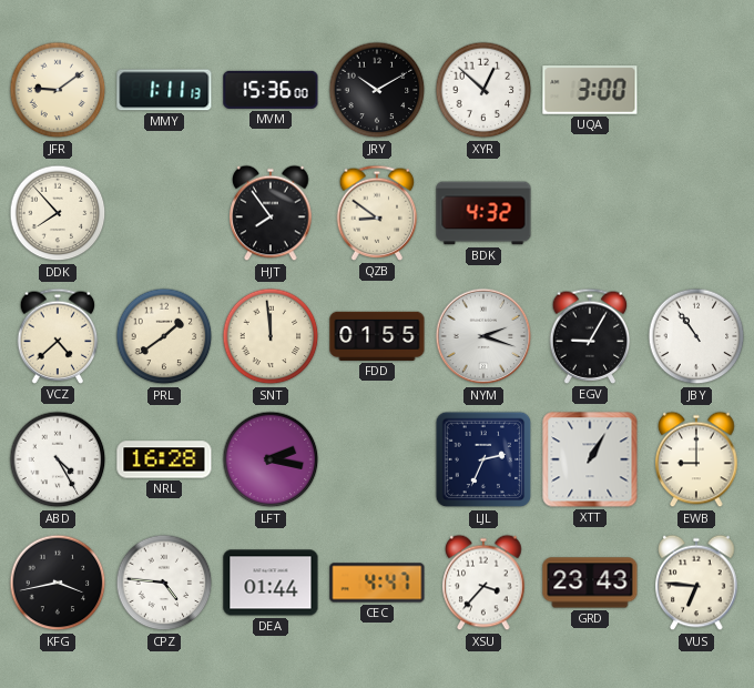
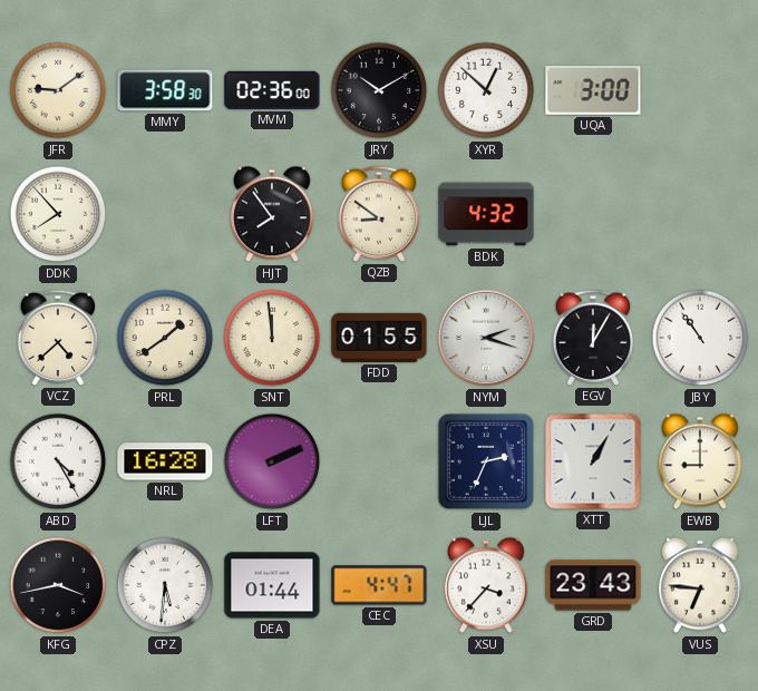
MMY: 1:11 -> 3:58
MVM: 15:36 -> 02:36
EGV: 9:05 -> 12:05
LFT: 2:17 -> 2:11
CPZ: 4:46 -> 5:31
